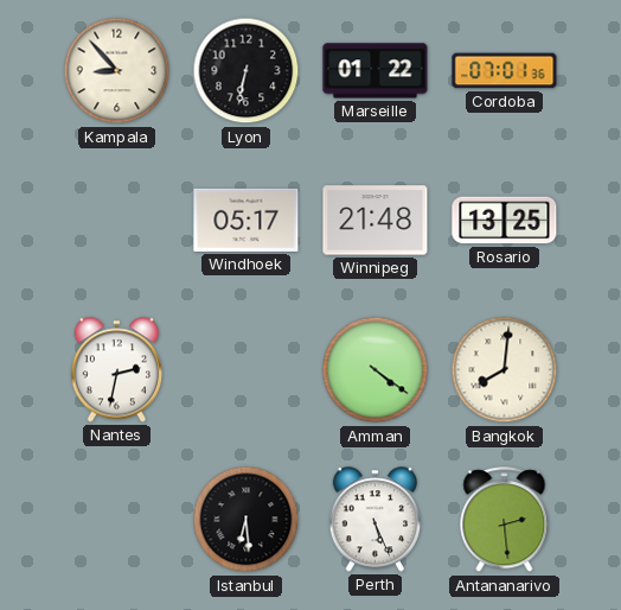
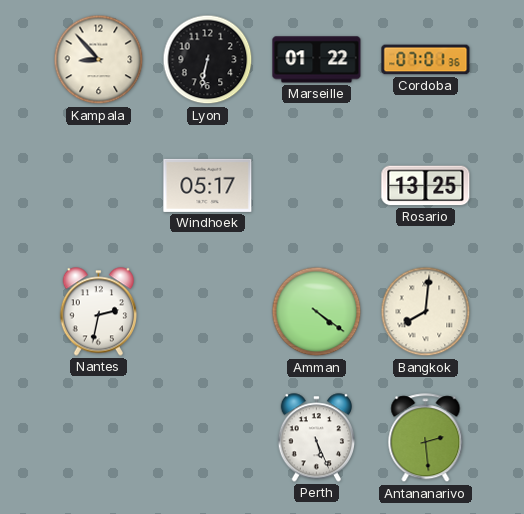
Winnipeg: 21:48 -> none
Istanbul: 6:29 -> none
